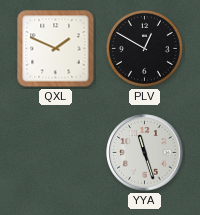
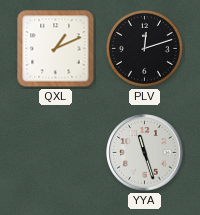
QXL: 1:49 -> 1:11
PLV: 12:50 -> 12:12
